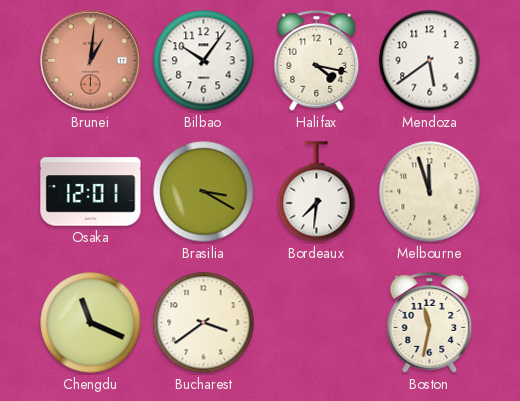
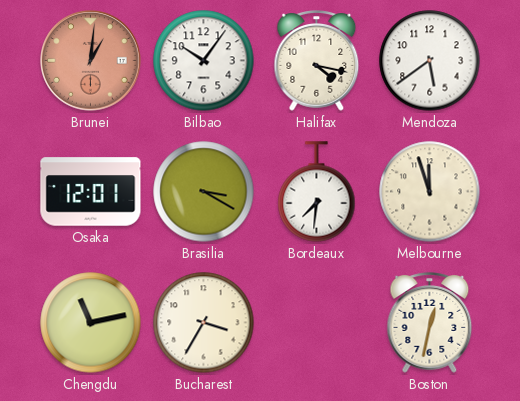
Chengdu: 11:19 -> 11:13
Bucharest: 3:39 -> 3:35
Boston: 11:32 -> 12:32
